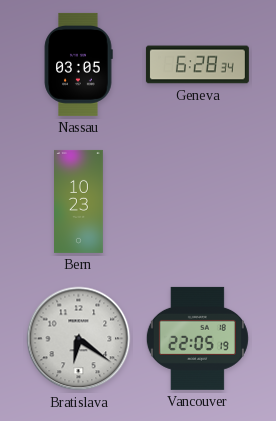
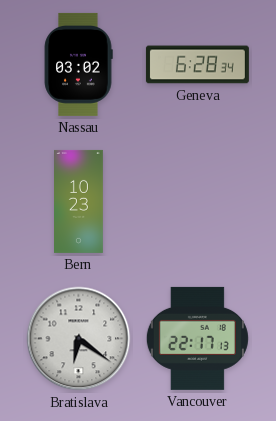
Nassau: 03:05 -> 03:02
Vancouver: 22:05 -> 22:17
